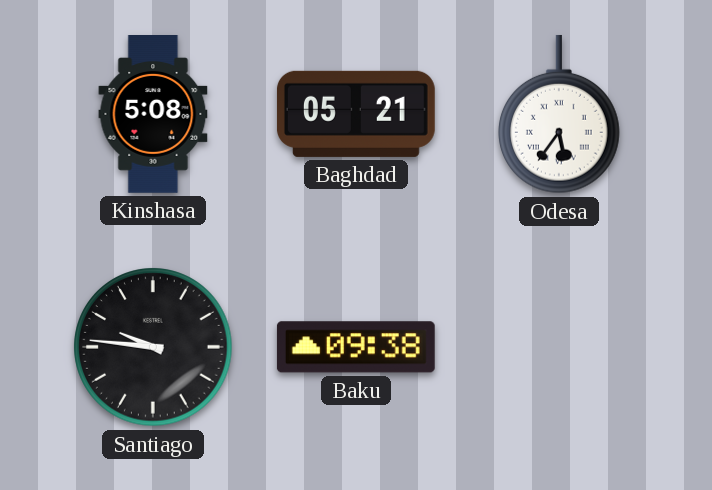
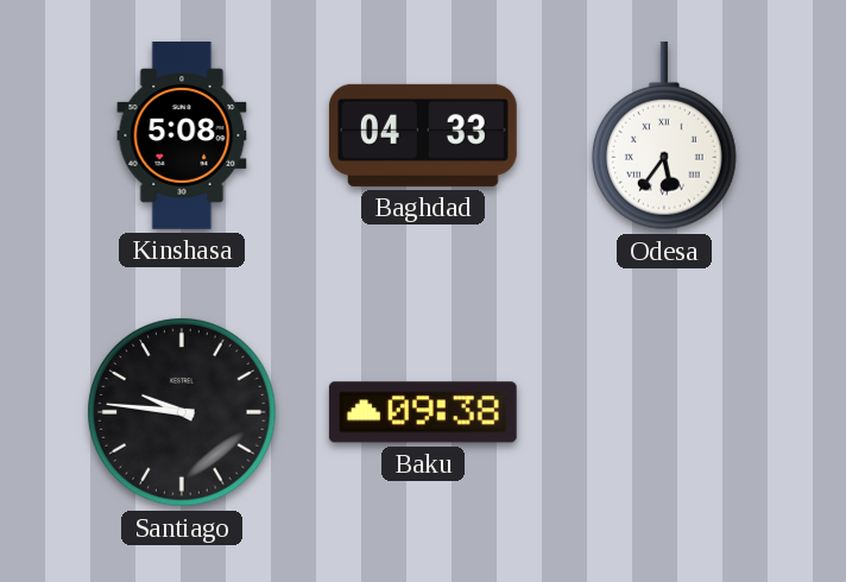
Baghdad: 05:21 -> 04:33
